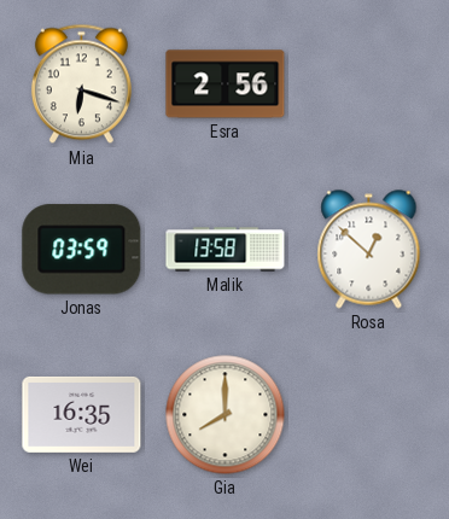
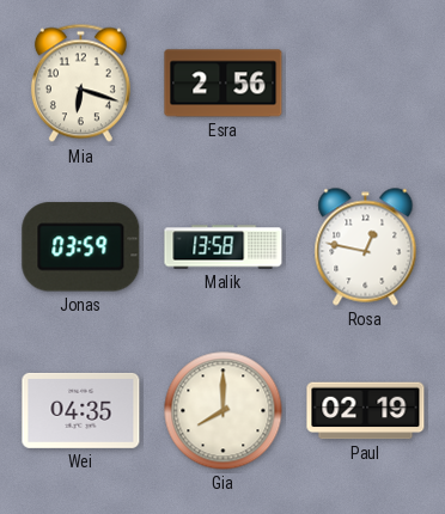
Rosa: 12:52 -> 12:47
Wei: 16:35 -> 04:35
Paul: none -> 02:19
